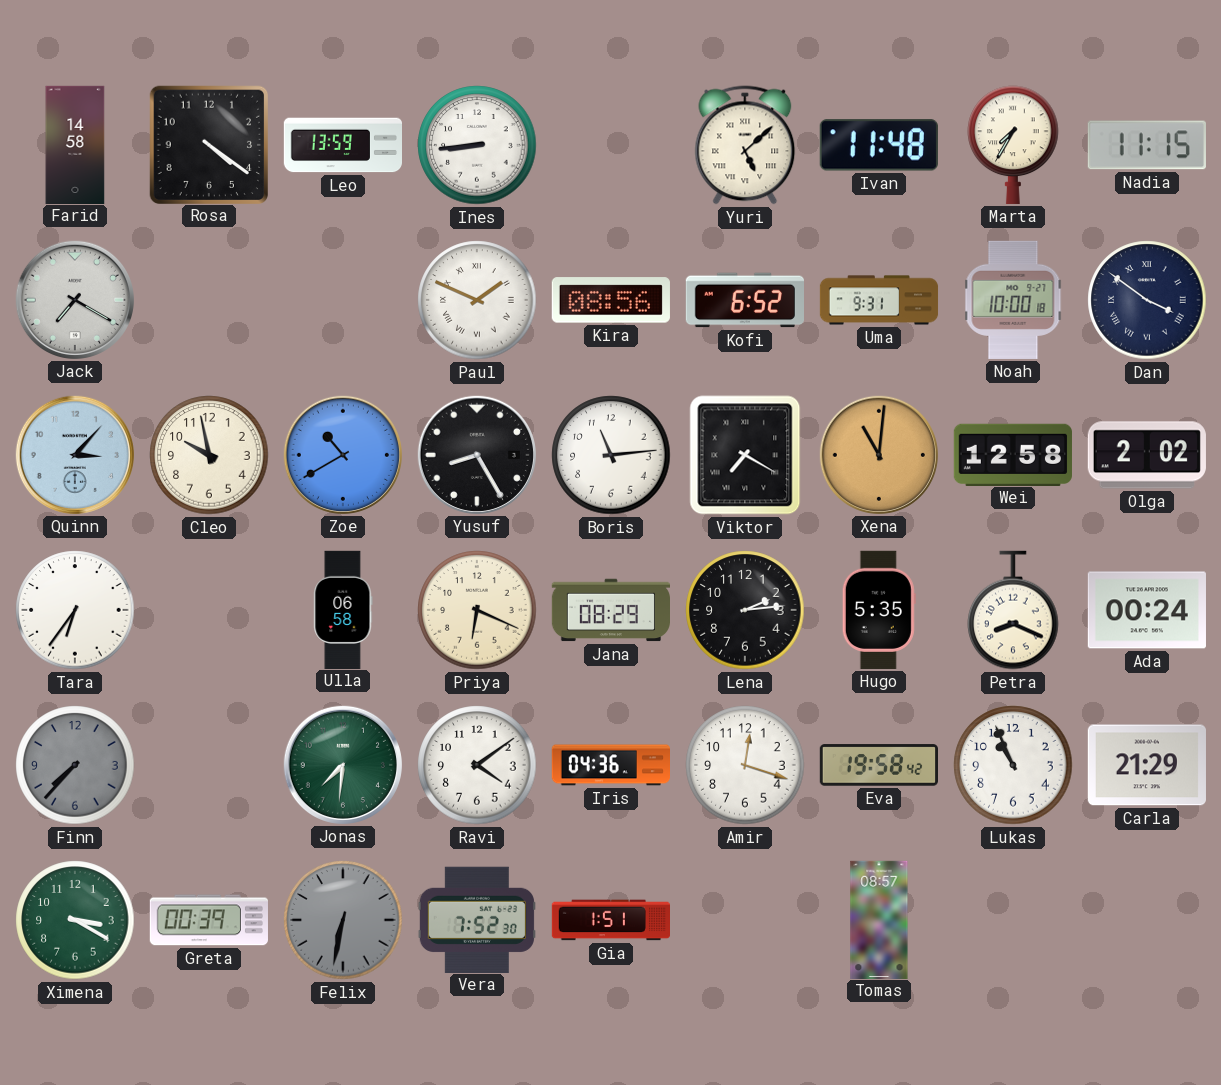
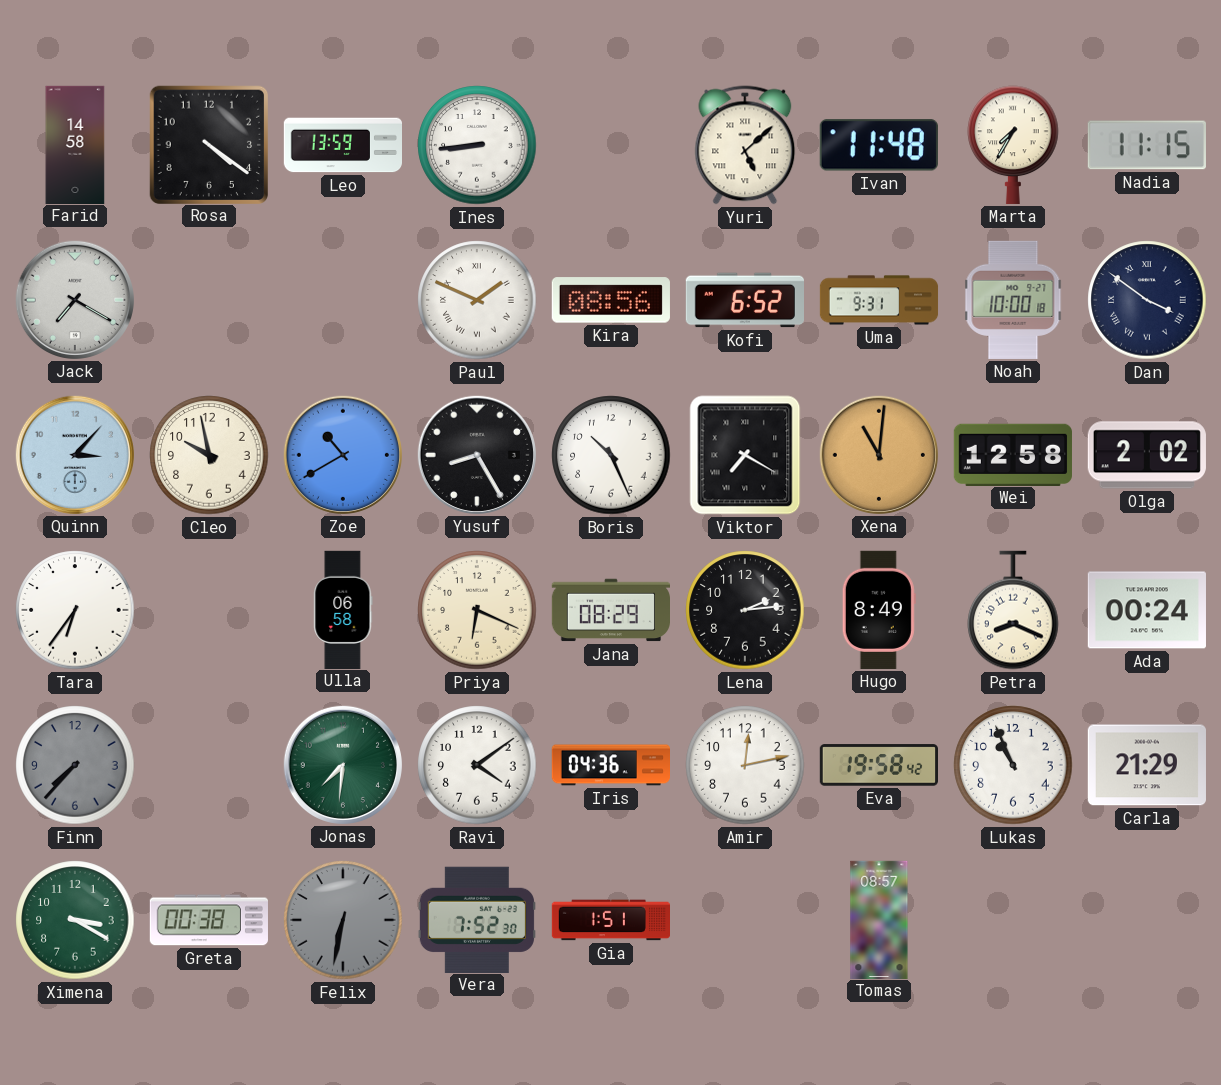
Boris: 11:14 -> 10:26
Hugo: 5:35 -> 8:49
Amir: 12:18 -> 12:13
Greta: 00:39 -> 00:38
